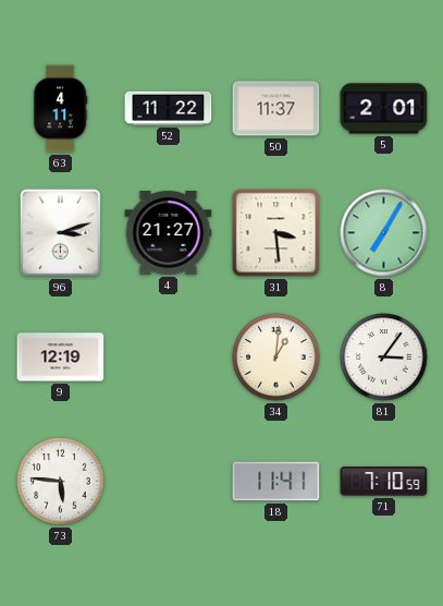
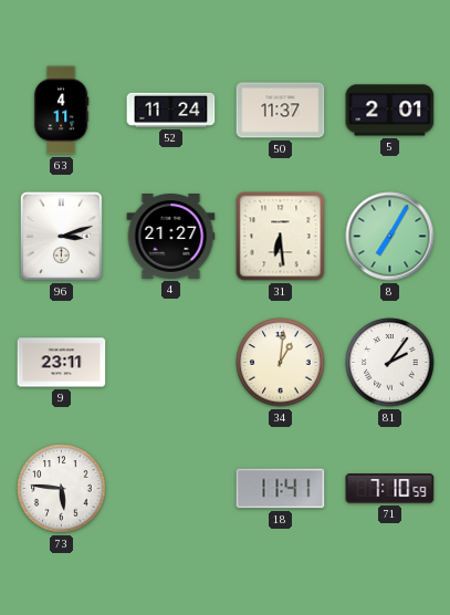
52: 11:22 -> 11:24
31: 3:29 -> 6:29
9: 12:19 -> 23:11
81: 3:06 -> 2:06
